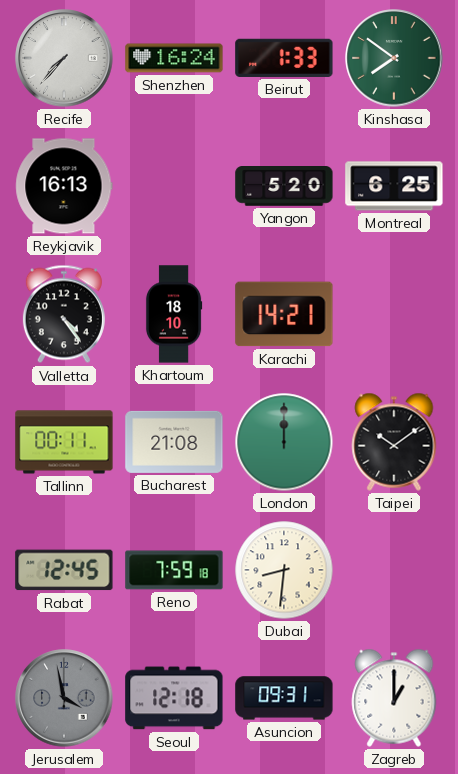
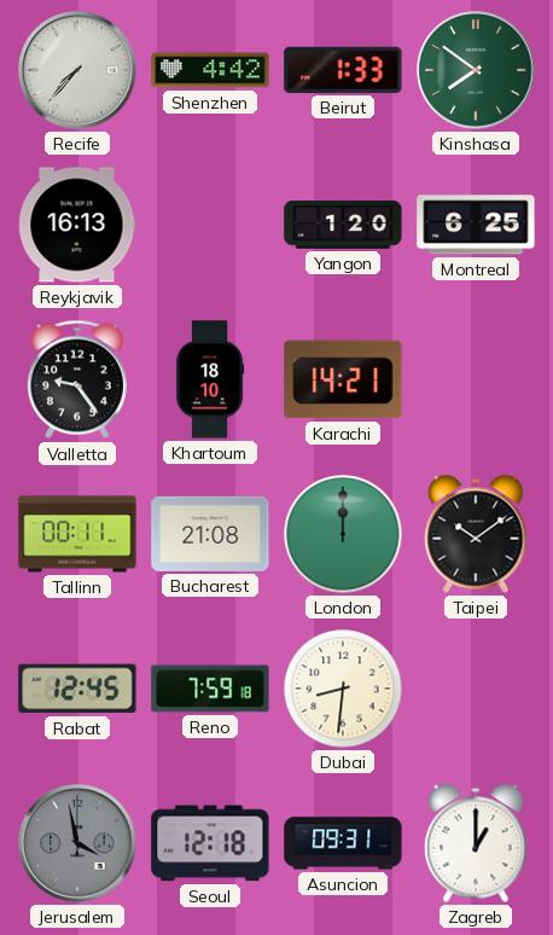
Shenzhen: 16:24 -> 4:42
Yangon: 5:20 -> 1:20
Valletta: 4:24 -> 9:24
